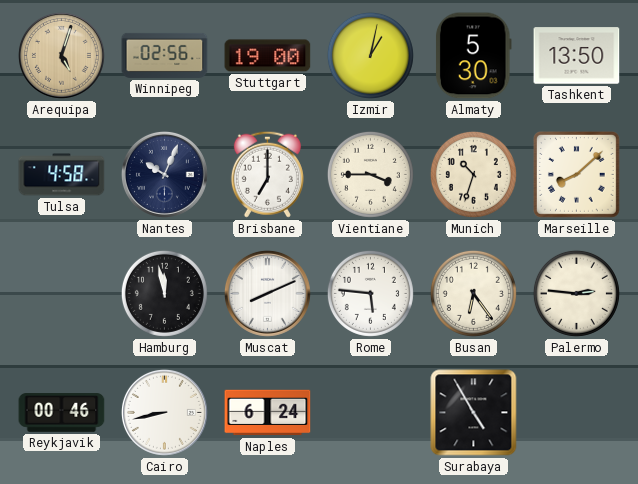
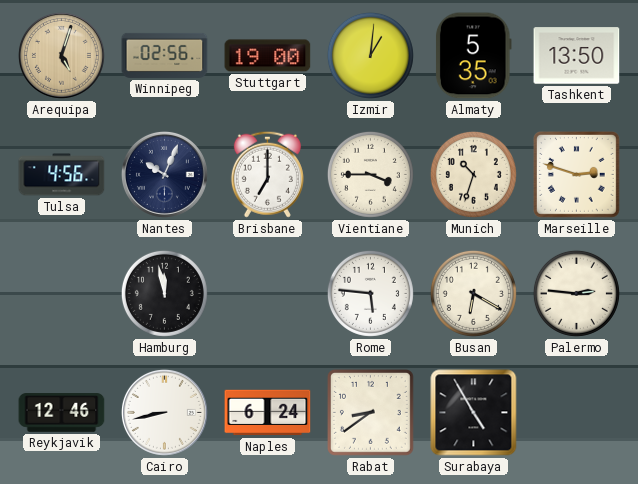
Izmir: 1:02 -> 1:01
Almaty: 5:30 -> 5:35
Tulsa: 4:58 -> 4:56
Marseille: 8:08 -> 2:48
Muscat: 8:11 -> none
Busan: 6:24 -> 6:20
Reykjavik: 00:46 -> 12:46
Rabat: none -> 8:39
